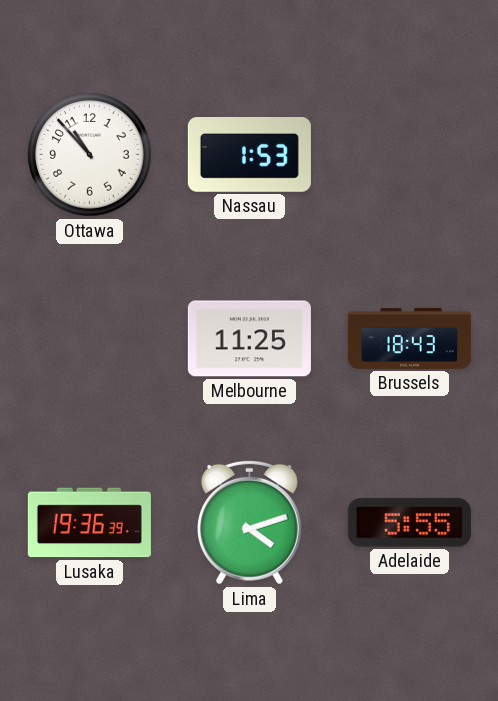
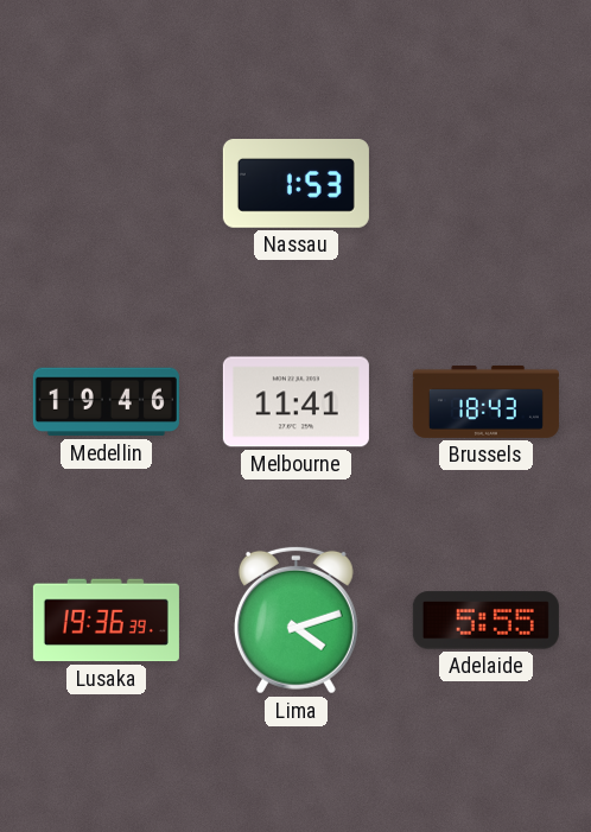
Ottawa: 10:53 -> none
Medellin: none -> 19:46
Melbourne: 11:25 -> 11:41
